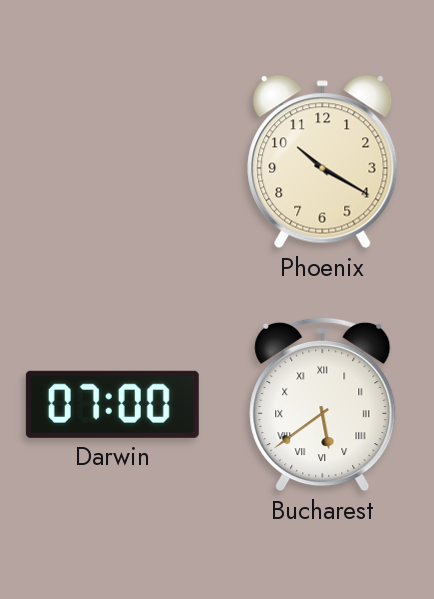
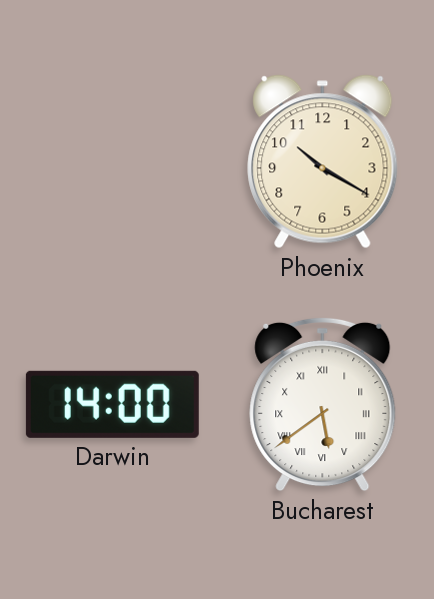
Darwin: 07:00 -> 14:00
